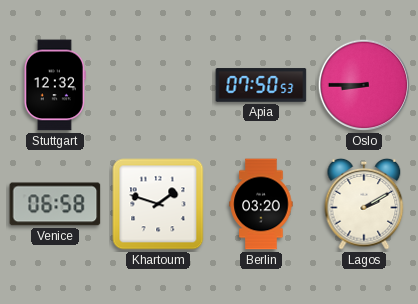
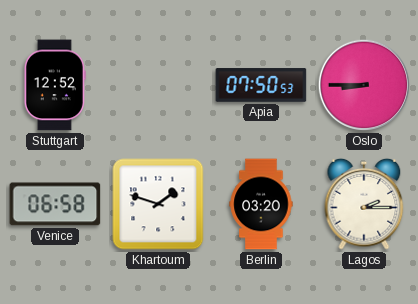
Stuttgart: 12:32 -> 12:52
Lagos: 2:10 -> 2:15
